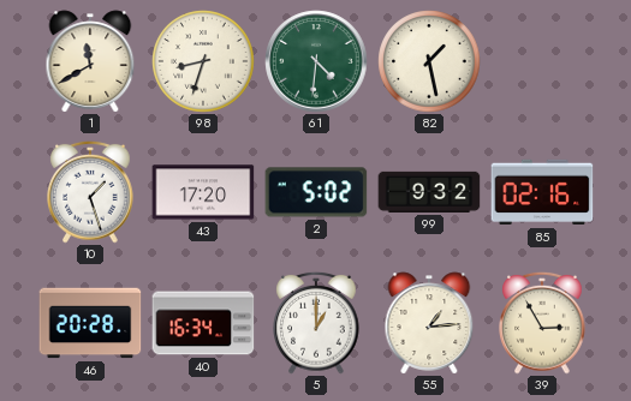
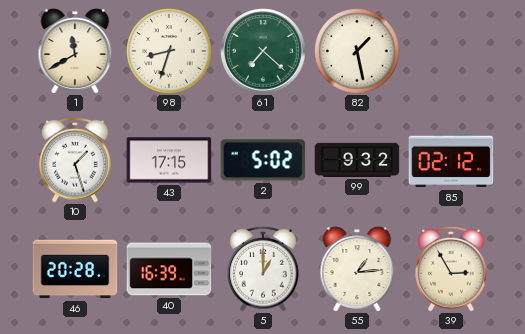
61: 4:31 -> 7:22
43: 17:20 -> 17:15
85: 02:16 -> 02:12
40: 16:34 -> 16:39
